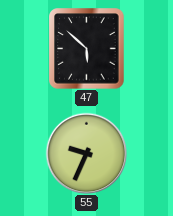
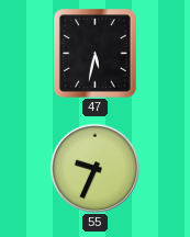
47: 5:52 -> 5:32
